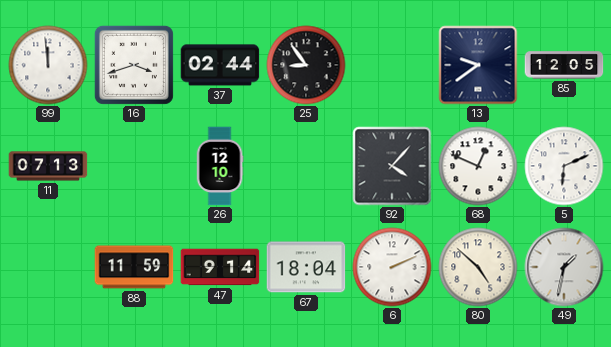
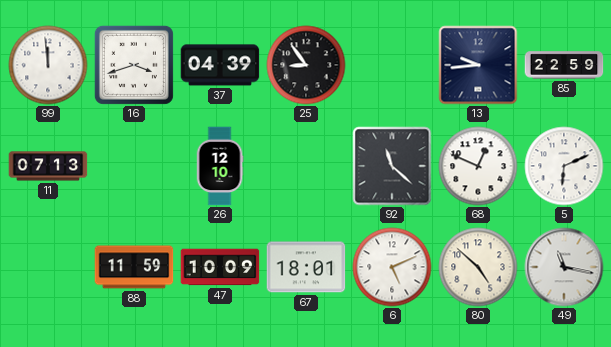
37: 02:44 -> 04:39
13: 9:39 -> 9:44
85: 12:05 -> 22:59
92: 4:07 -> 11:22
47: 9:14 -> 10:09
67: 18:04 -> 18:01
6: 2:11 -> 5:11
49: 1:32 -> 11:17
